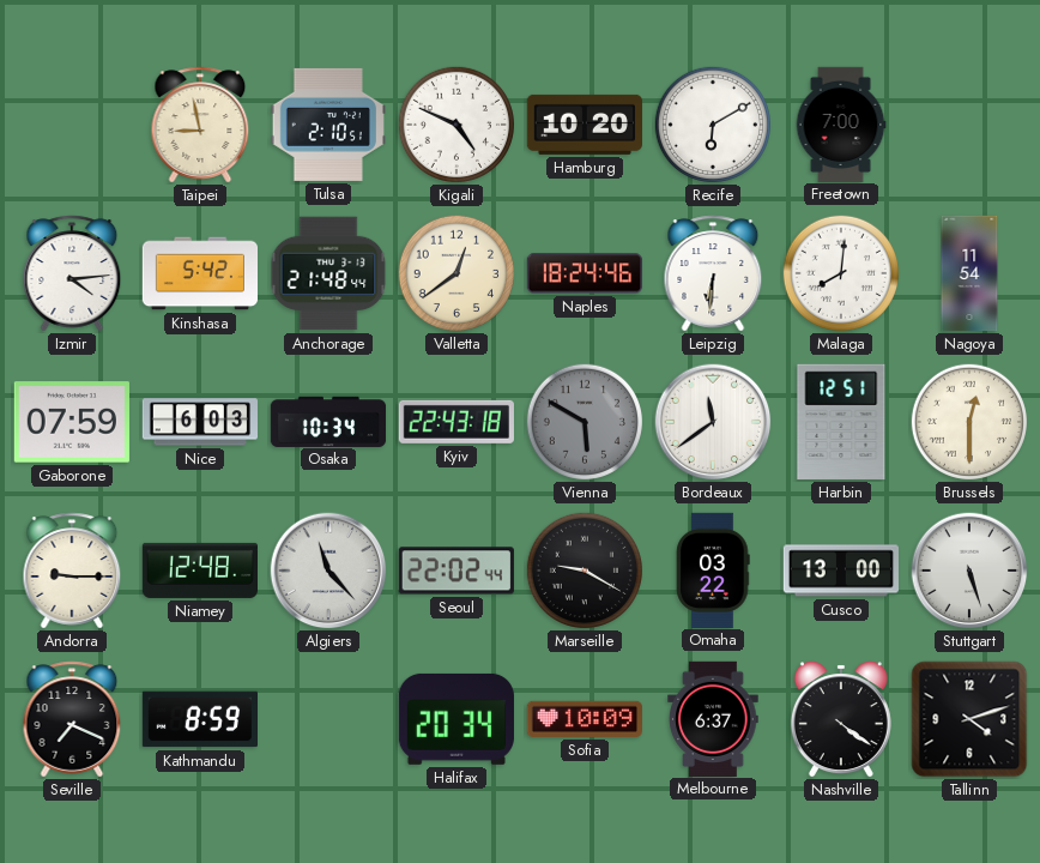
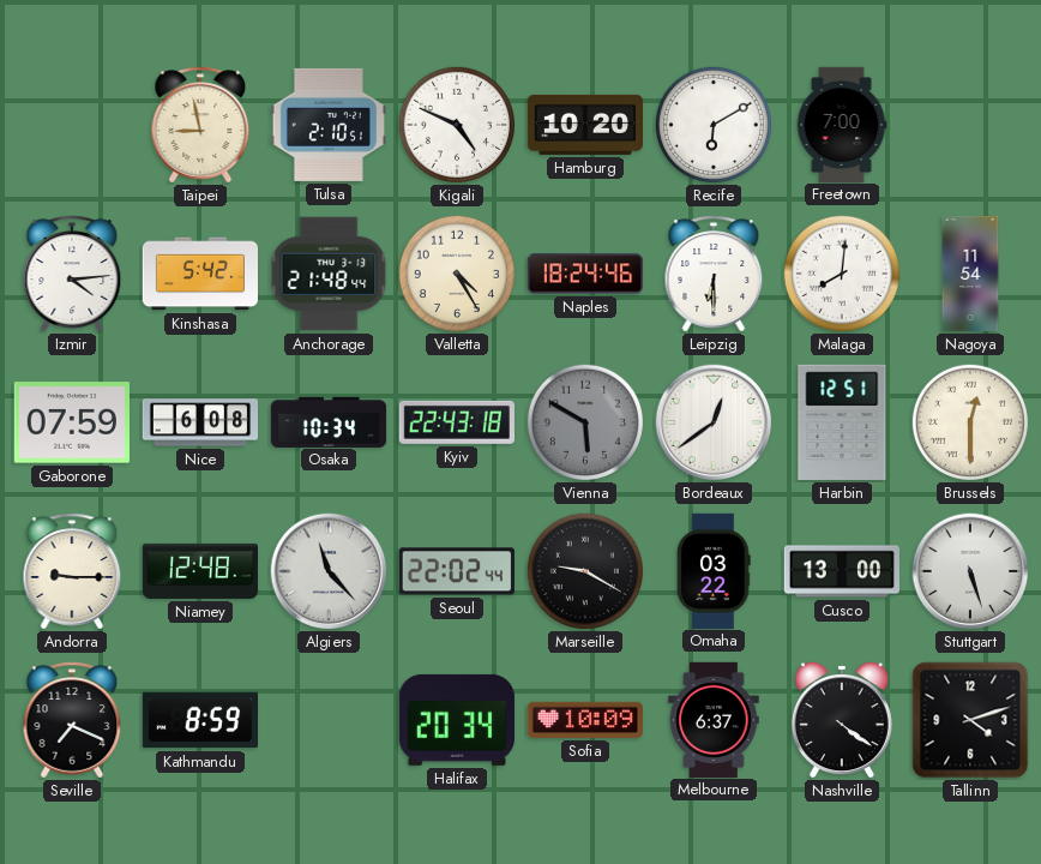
Valletta: 12:39 -> 4:25
Leipzig: 6:31 -> 6:30
Nice: 6:03 -> 6:08
Bordeaux: 11:39 -> 12:39
